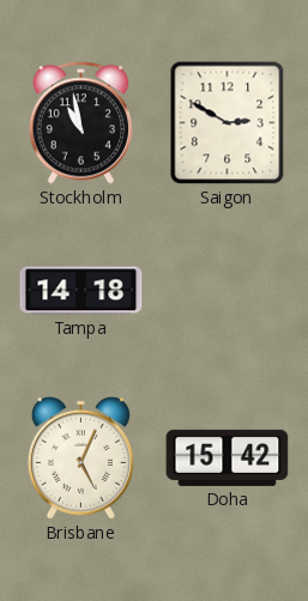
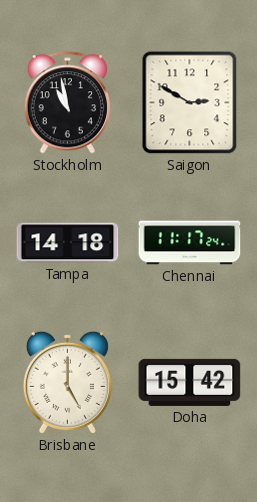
Chennai: none -> 11:17
Brisbane: 5:04 -> 5:00
